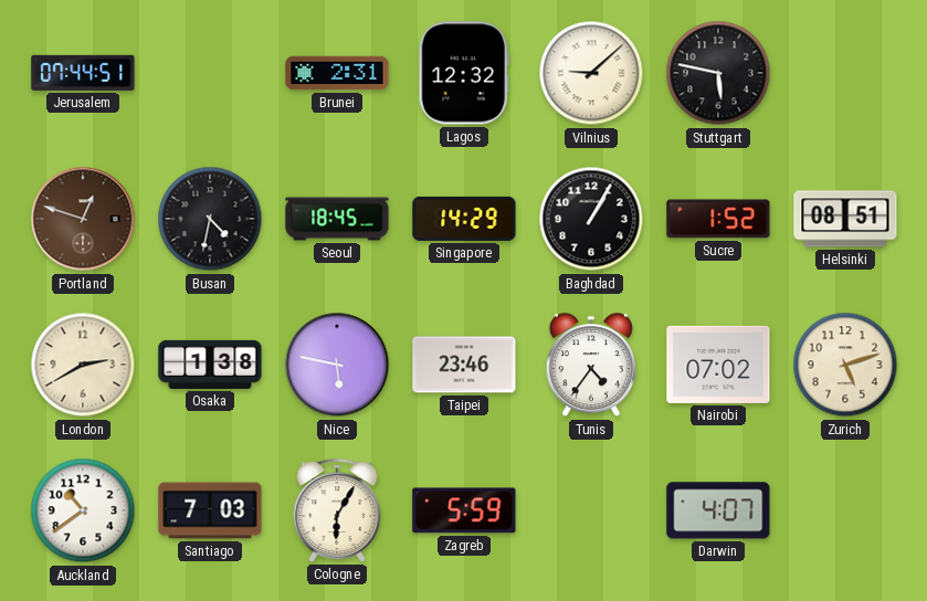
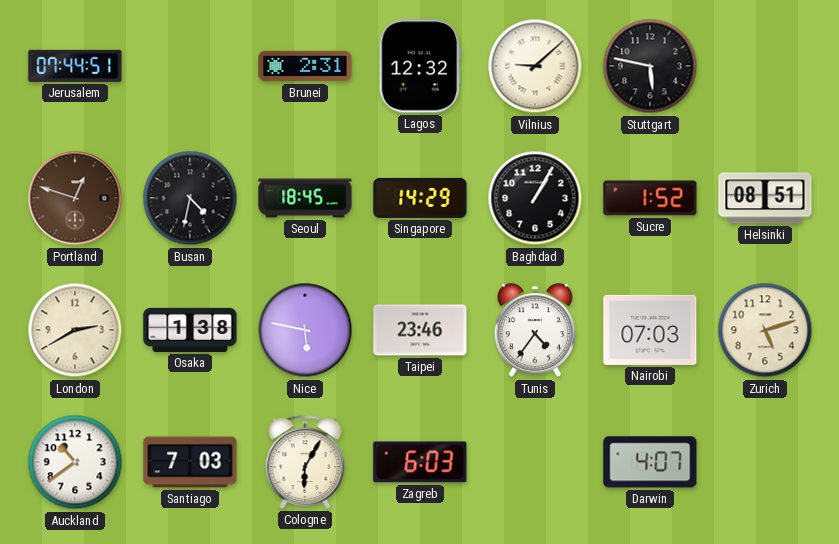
Nairobi: 07:02 -> 07:03
Zagreb: 5:59 -> 6:03
